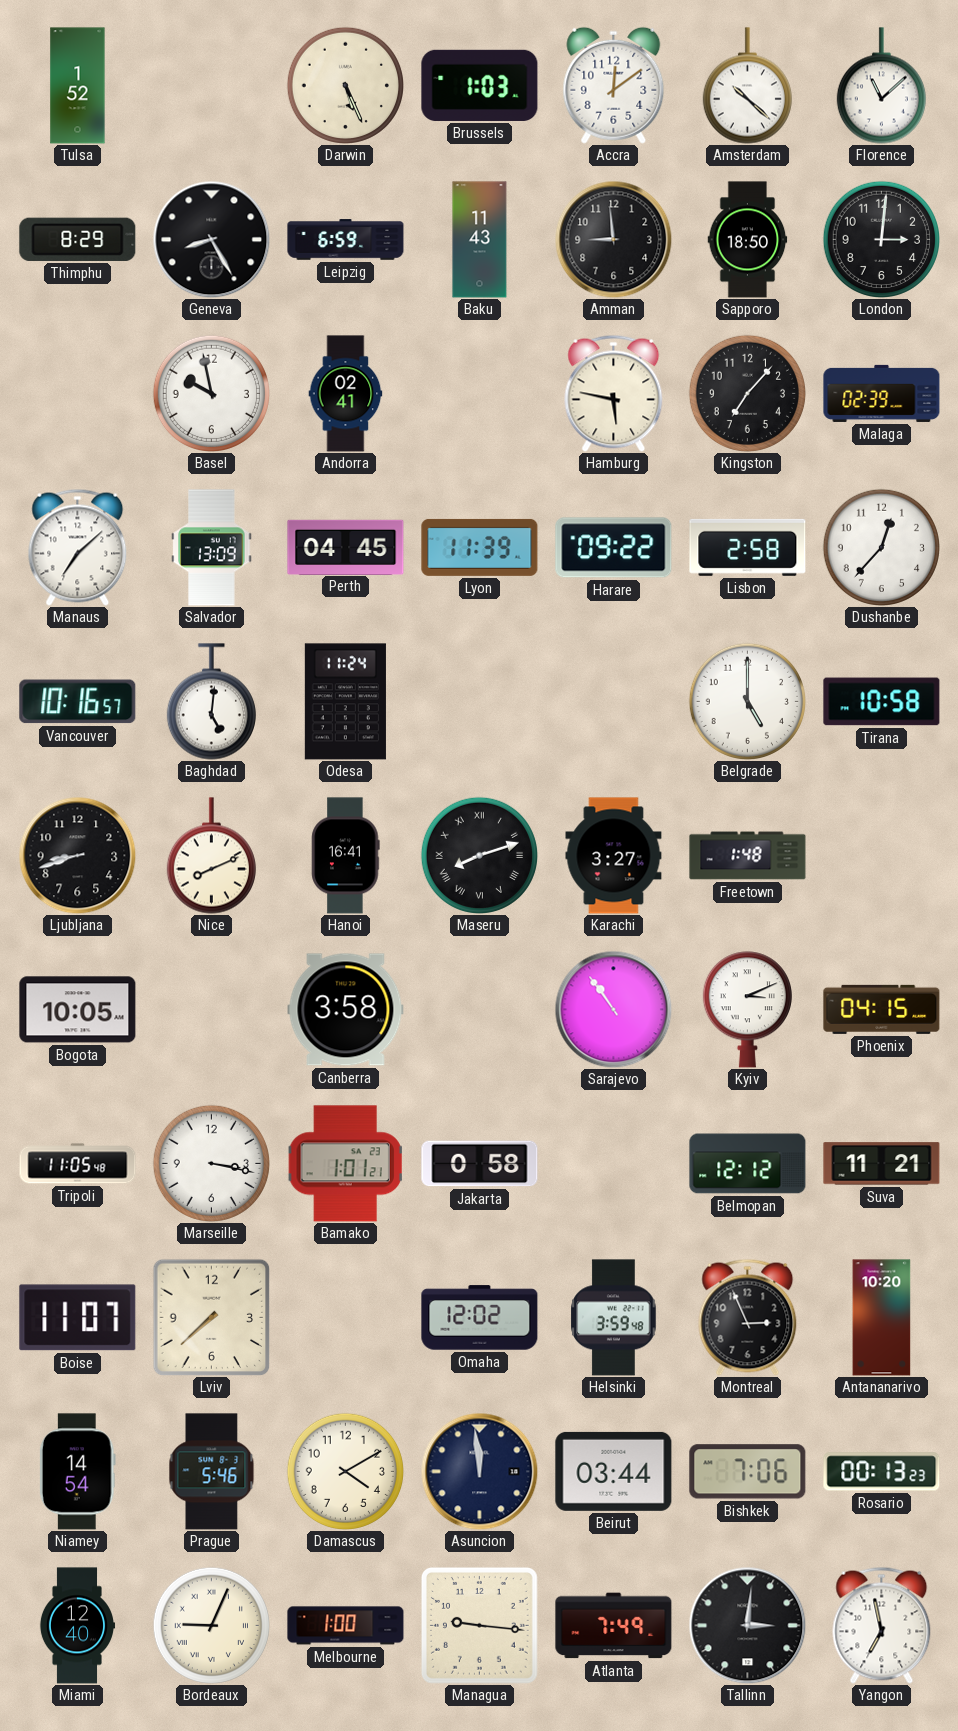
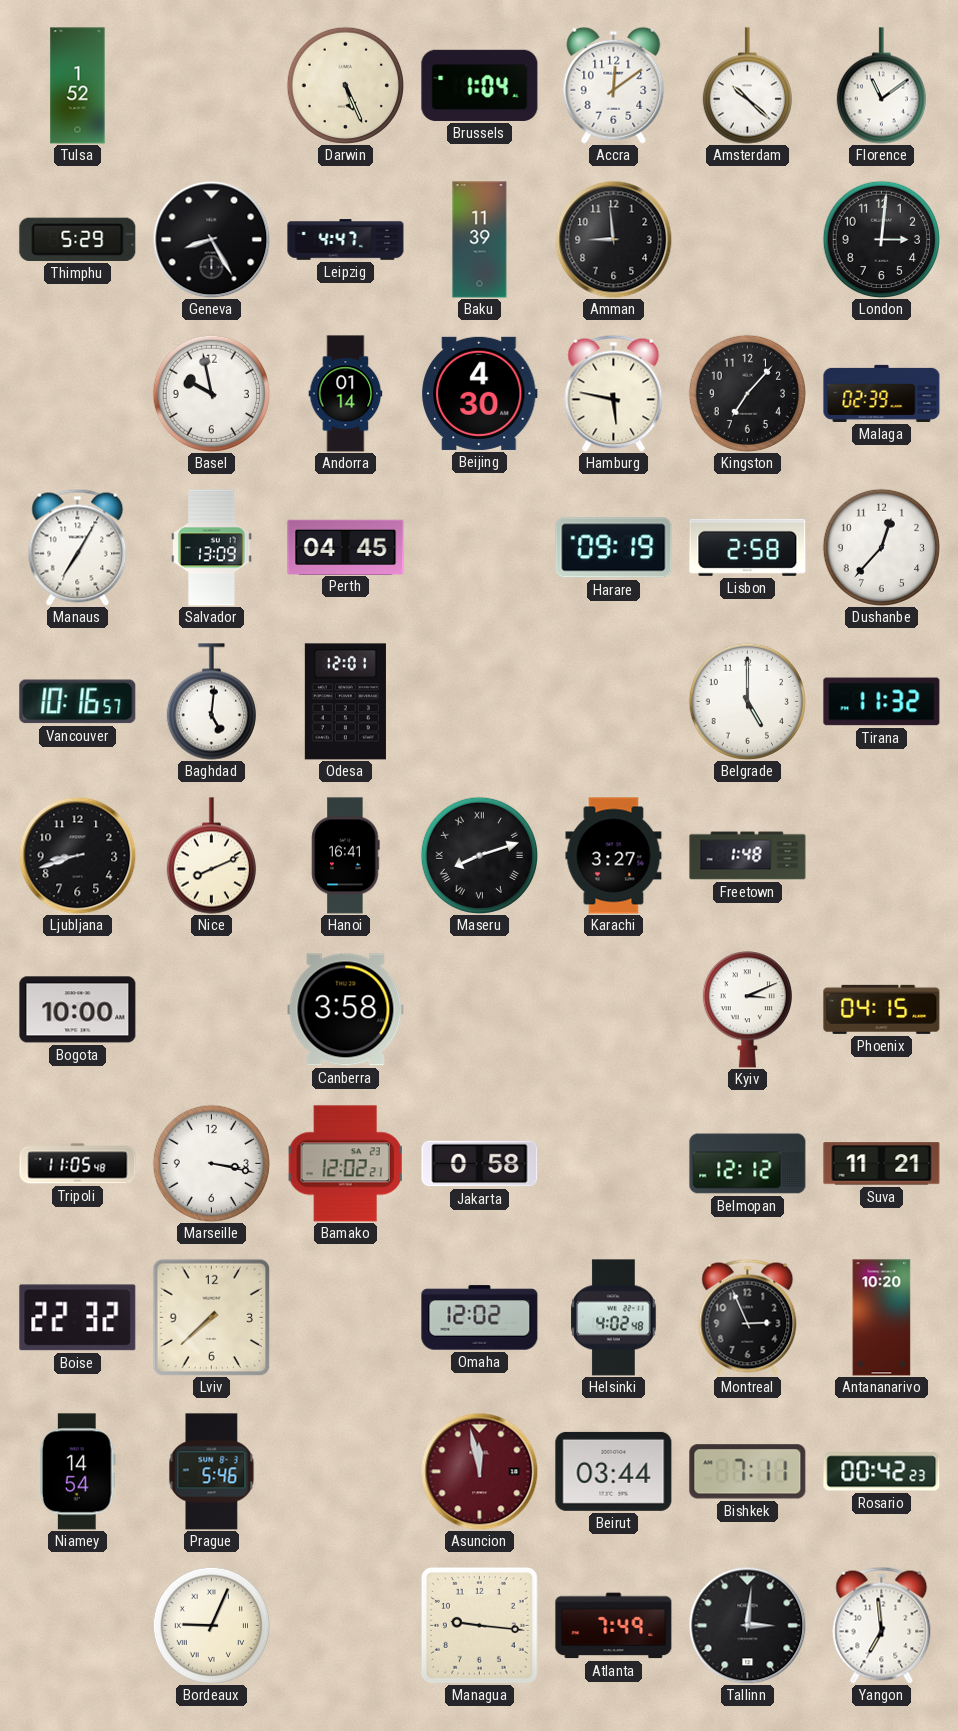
Brussels: 1:03 -> 1:04
Florence: 11:08 -> 11:09
Thimphu: 8:29 -> 5:29
Leipzig: 6:59 -> 4:47
Baku: 11:43 -> 11:39
Sapporo: 18:50 -> none
Andorra: 02:41 -> 01:14
Beijing: none -> 4:30
Manaus: 7:08 -> 7:05
Lyon: 11:39 -> none
Harare: 09:22 -> 09:19
Odesa: 11:24 -> 12:01
Tirana: 10:58 -> 11:32
Bogota: 10:05 -> 10:00
Sarajevo: 10:54 -> none
Bamako: 1:01 -> 12:02
Boise: 11:07 -> 22:32
Helsinki: 3:59 -> 4:02
Damascus: 4:10 -> none
Asuncion: 11:59 -> 11:58
Asuncion dial: navy -> burgundy
Bishkek: 7:06 -> 7:11
Rosario: 00:13 -> 00:42
Miami: 12:40 -> none
Melbourne: 1:00 -> none
Yangon: 6:58 -> 6:59
